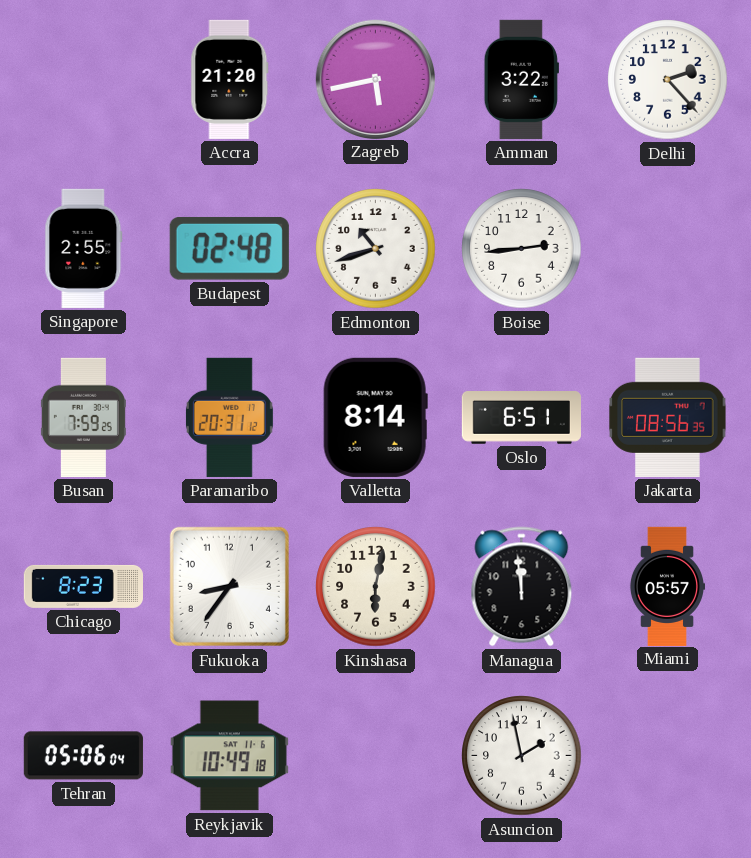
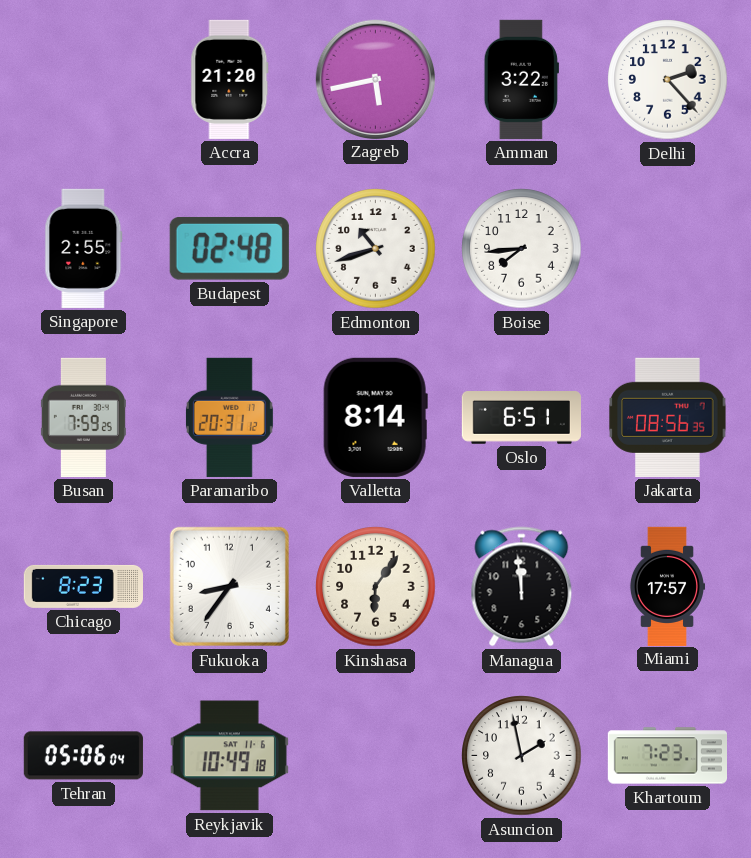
Boise: 2:44 -> 7:44
Kinshasa: 6:02 -> 6:06
Miami: 05:57 -> 17:57
Khartoum: none -> 7:23
